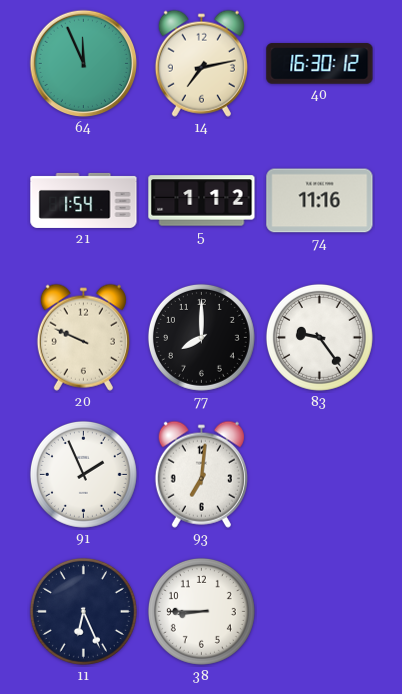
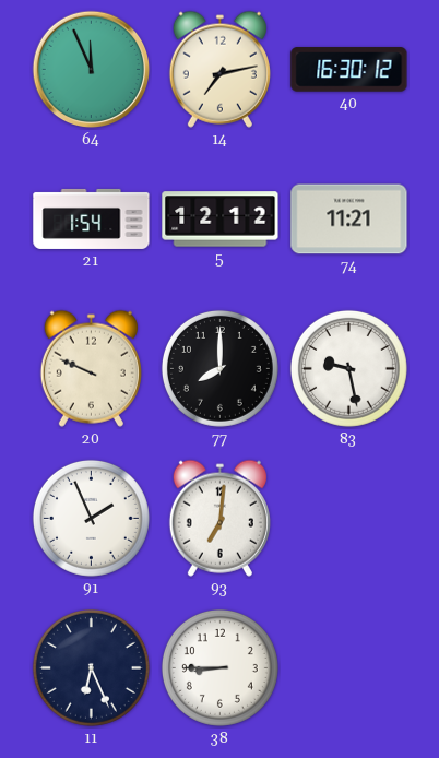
5: 1:12 -> 12:12
74: 11:16 -> 11:21
83: 9:24 -> 9:28
